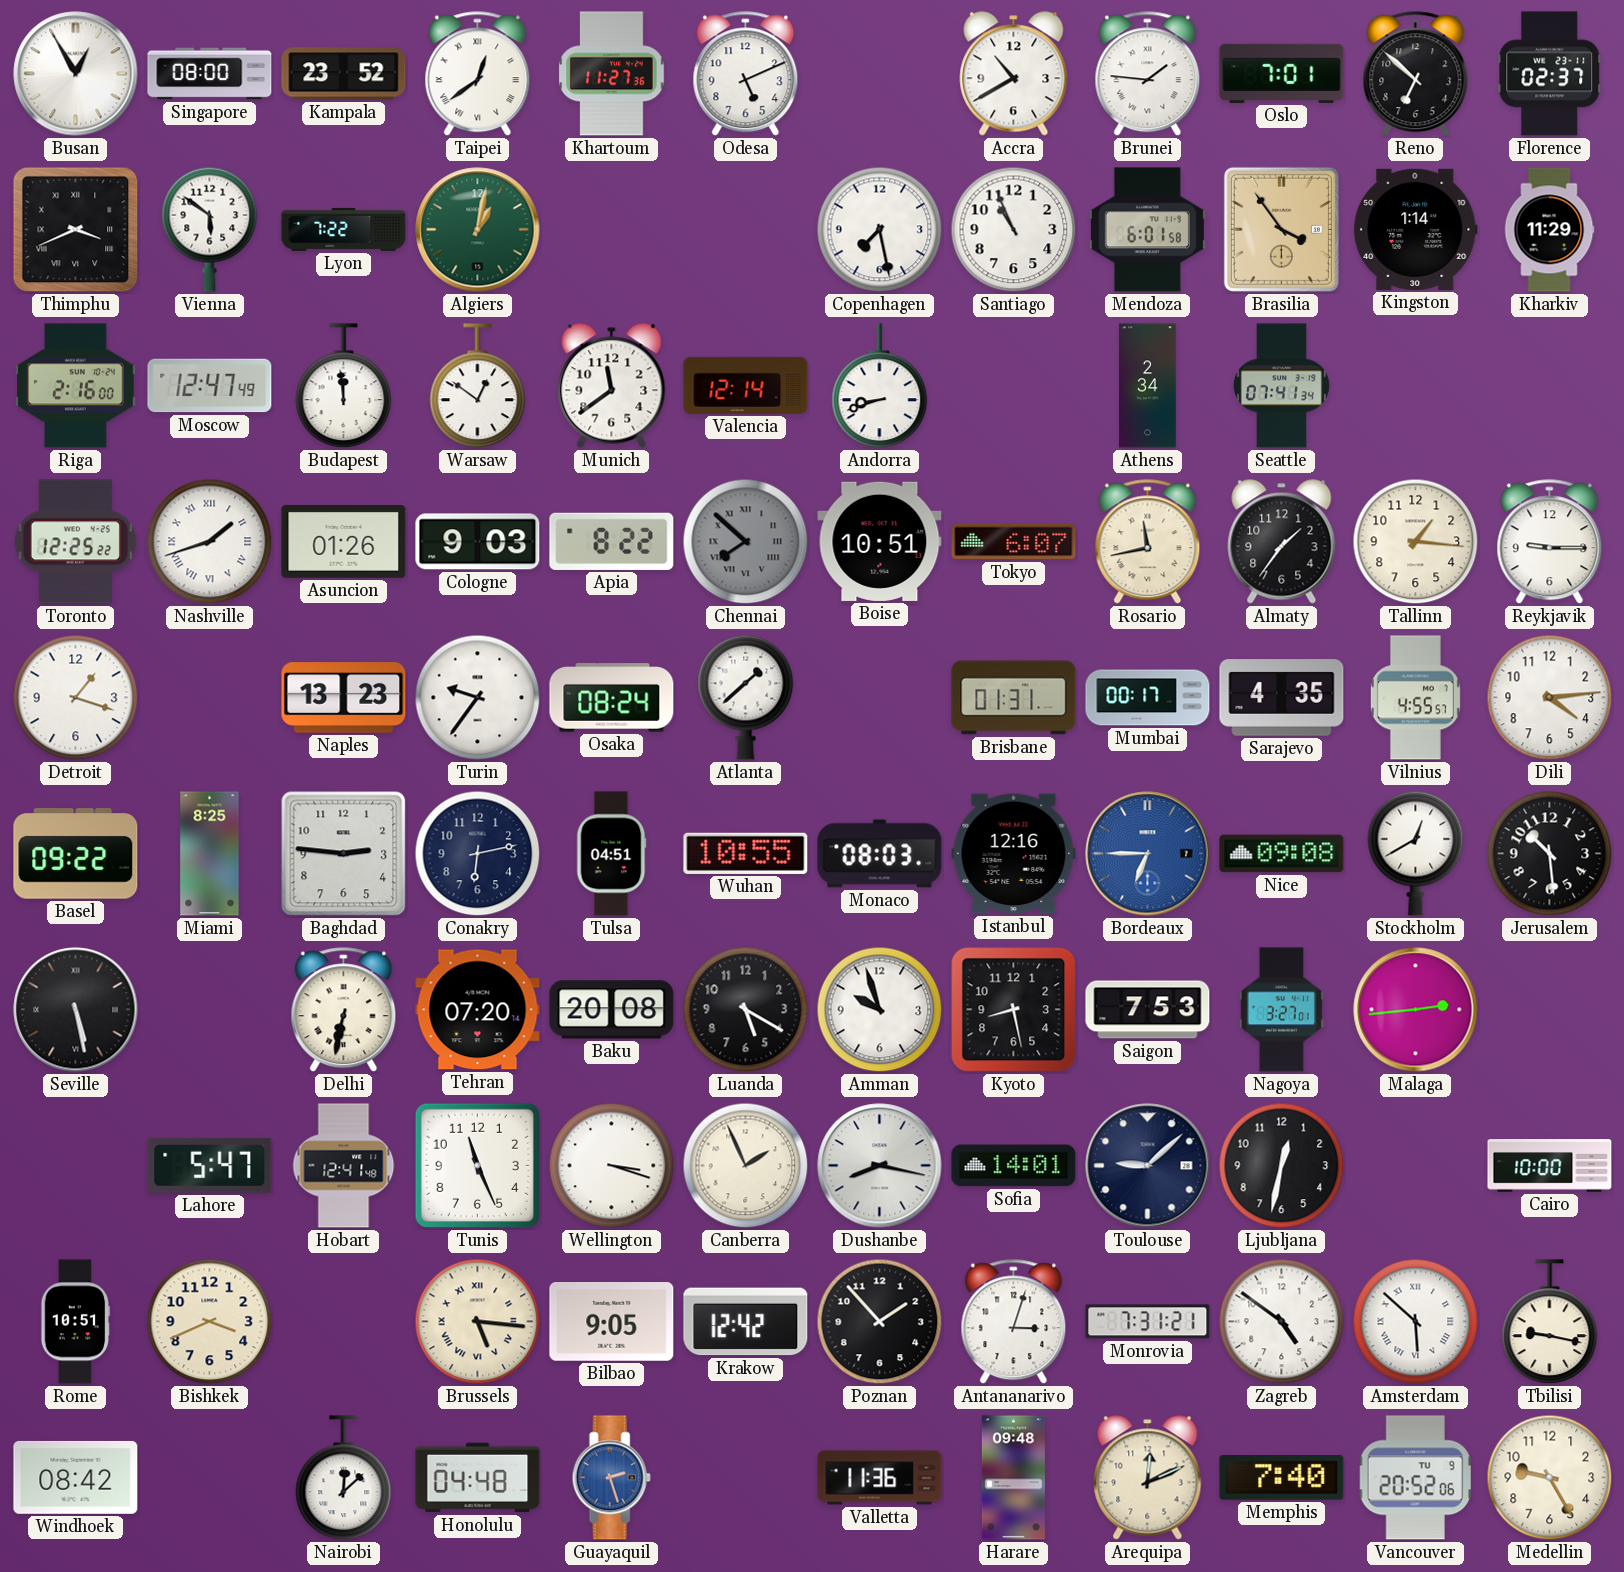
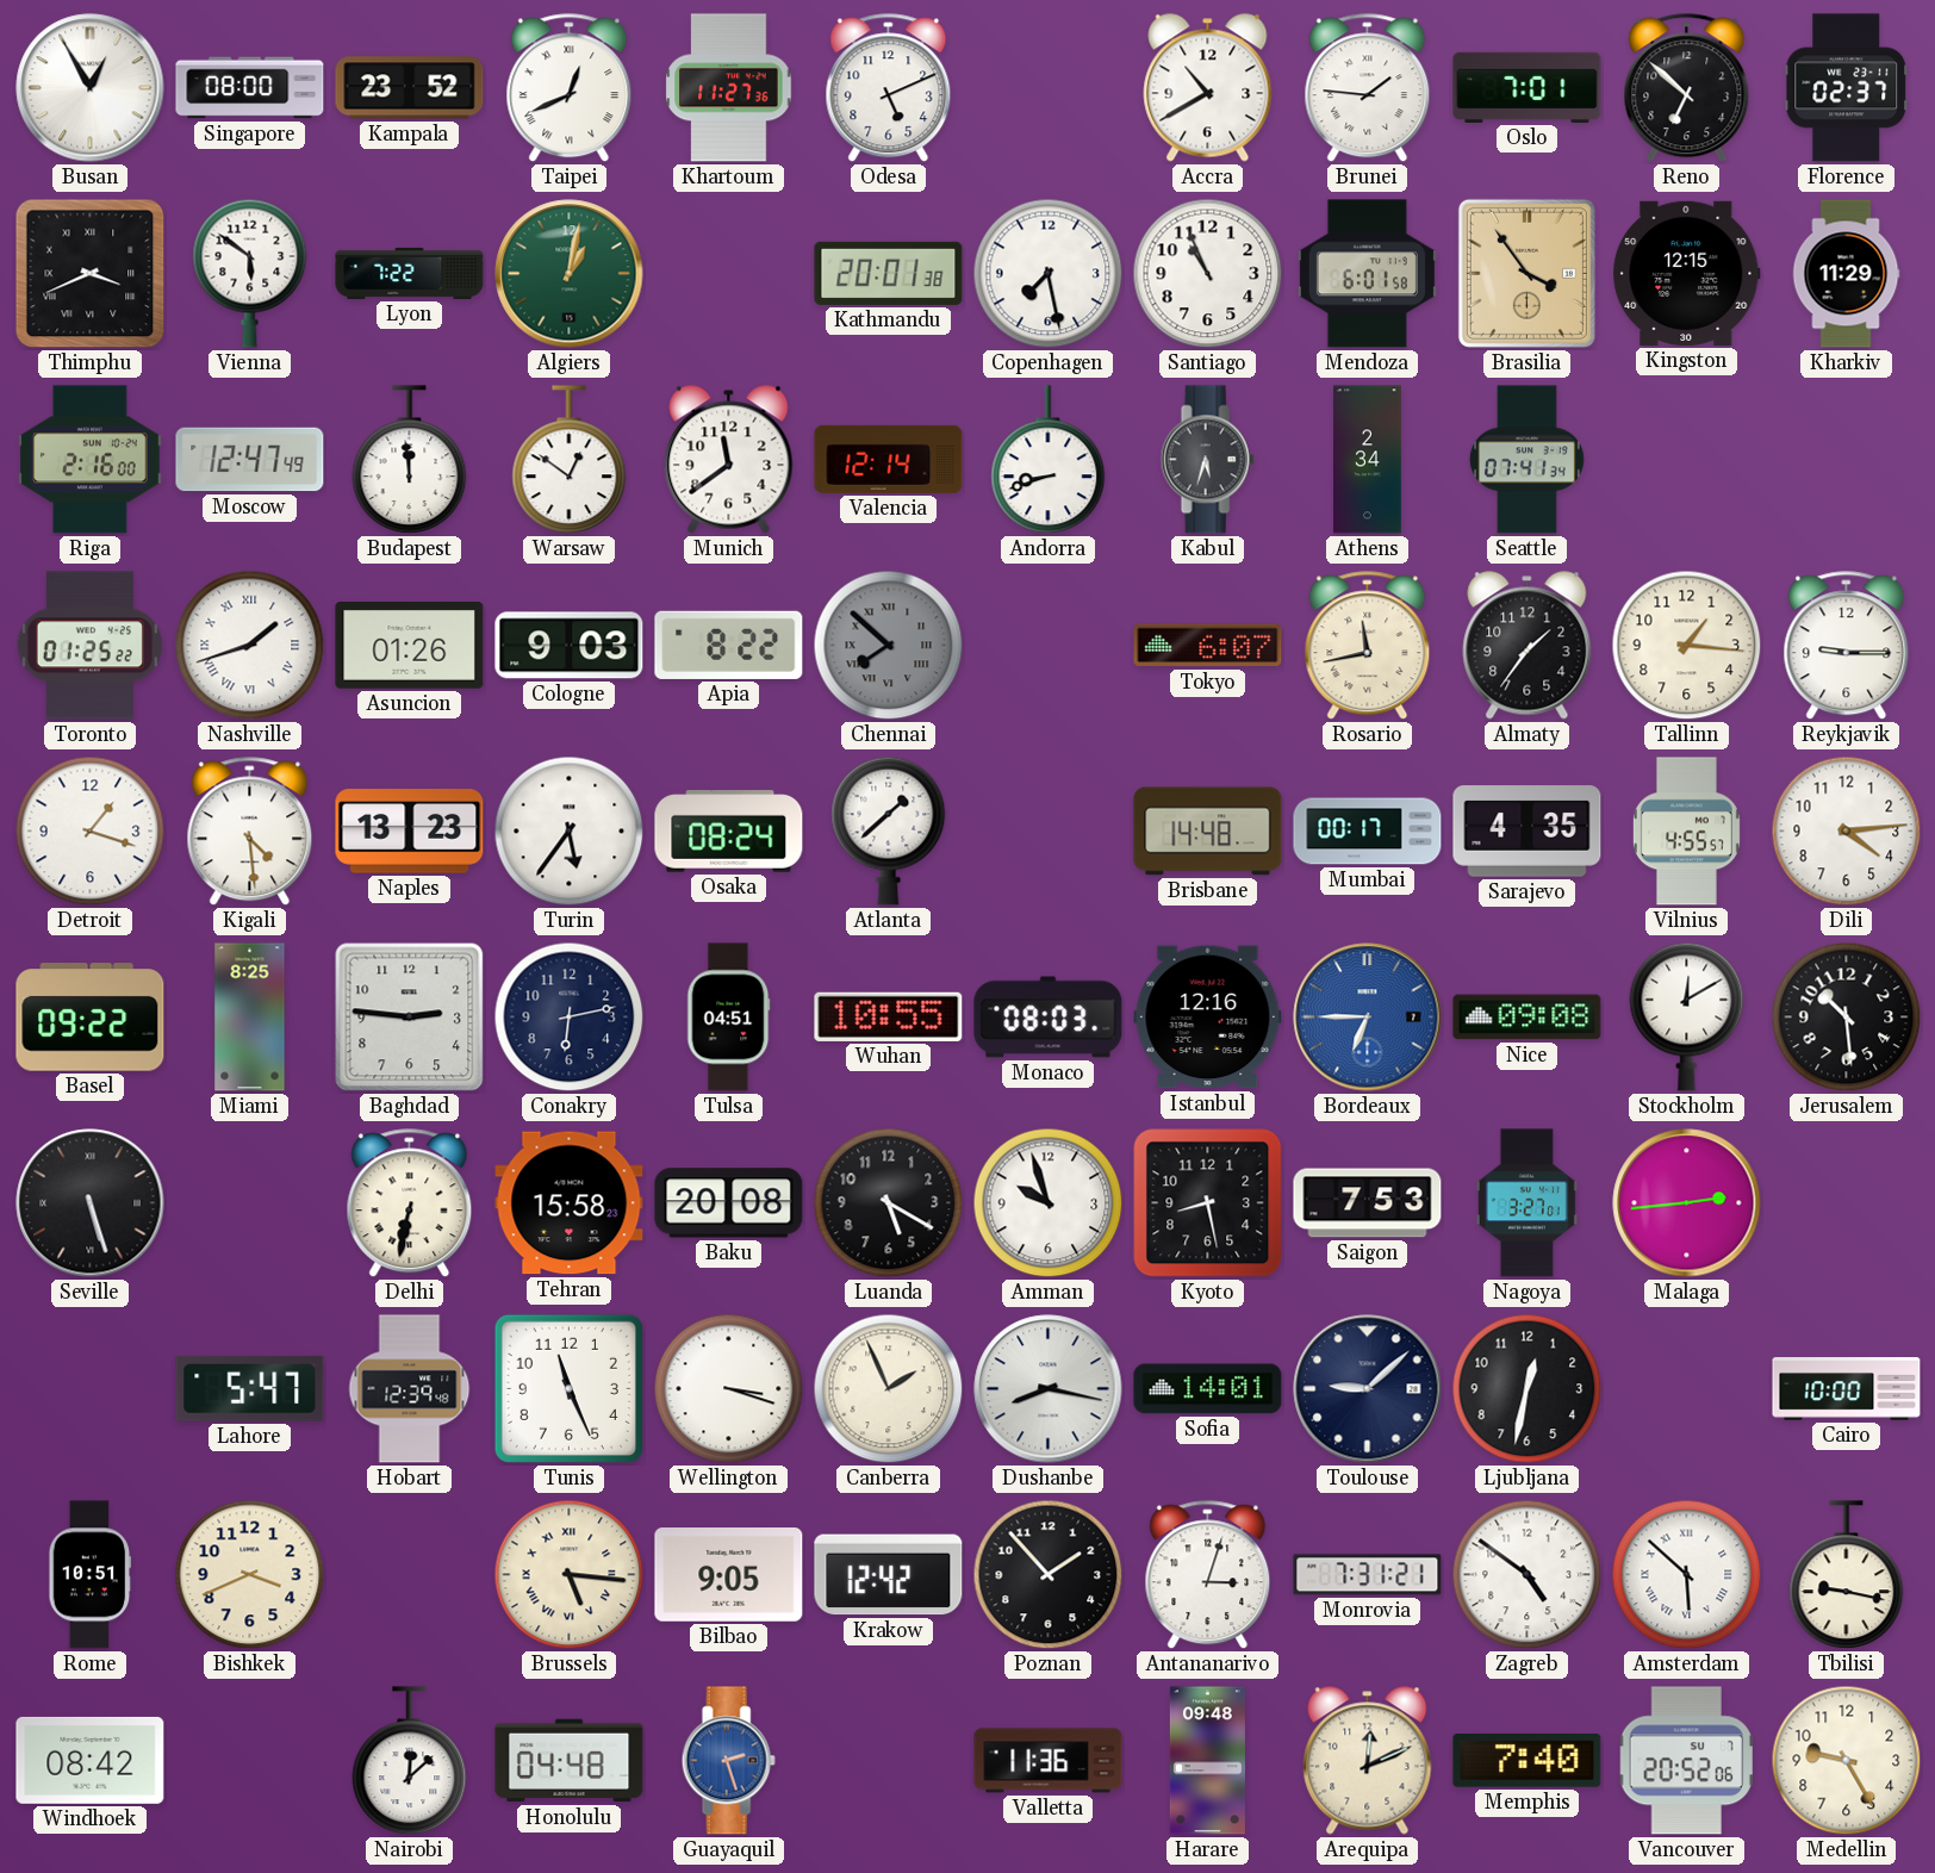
Taipei: 12:39 -> 12:41
Kathmandu: none -> 20:01
Kingston: 1:14 -> 12:15
Kabul: none -> 5:33
Toronto: 12:25 -> 01:25
Boise: 10:51 -> none
Kigali: none -> 4:29
Turin: 9:36 -> 5:36
Brisbane: 01:31 -> 14:48
Stockholm: 12:40 -> 12:10
Seville: 5:28 -> 5:27
Tehran: 07:20 -> 15:58
Hobart: 12:41 -> 12:39
Vancouver date: TU 9 -> SU 7
